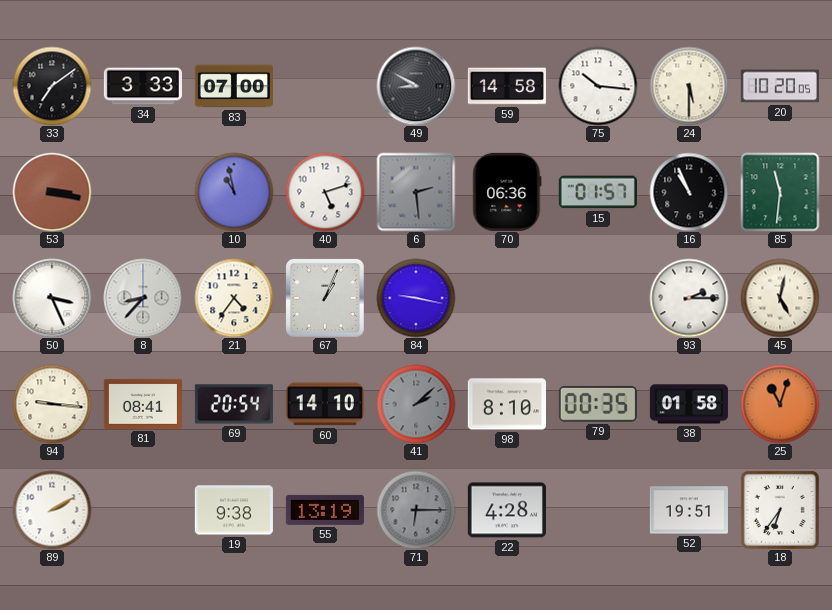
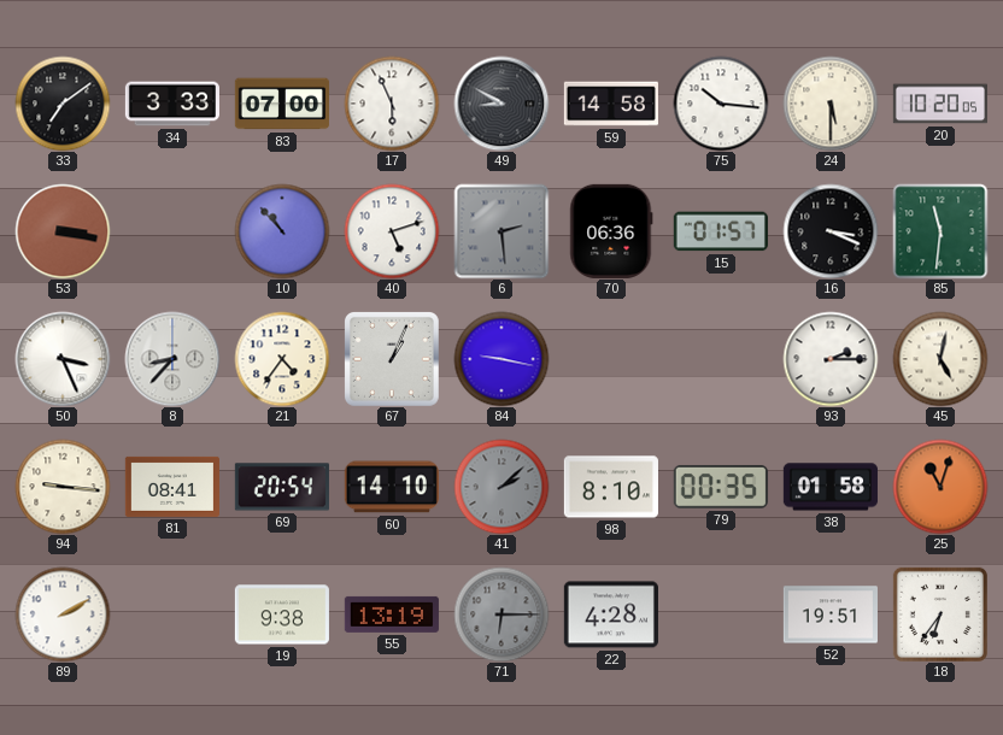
17: none -> 5:56
10: 10:58 -> 10:53
16: 10:56 -> 3:19
